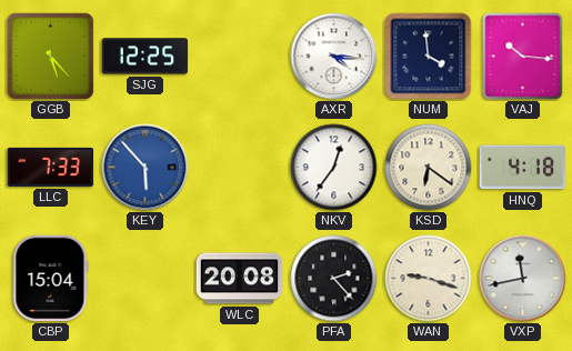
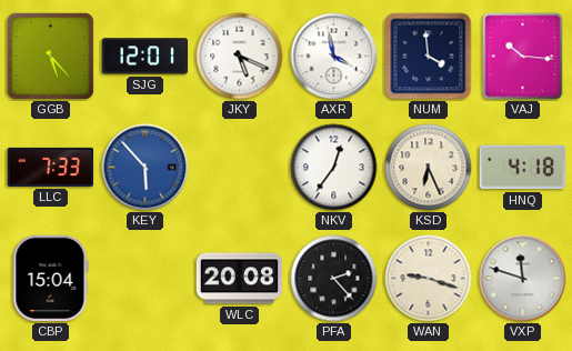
SJG: 12:25 -> 12:01
JKY: none -> 5:19
AXR: 4:16 -> 3:58
KSD: 6:21 -> 6:26
VXP: 11:43 -> 11:48
